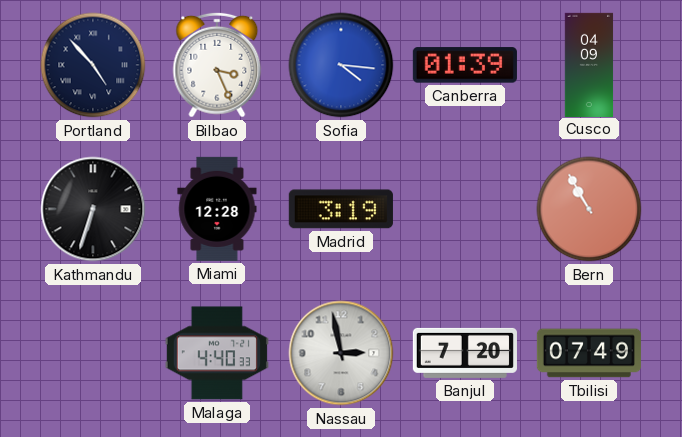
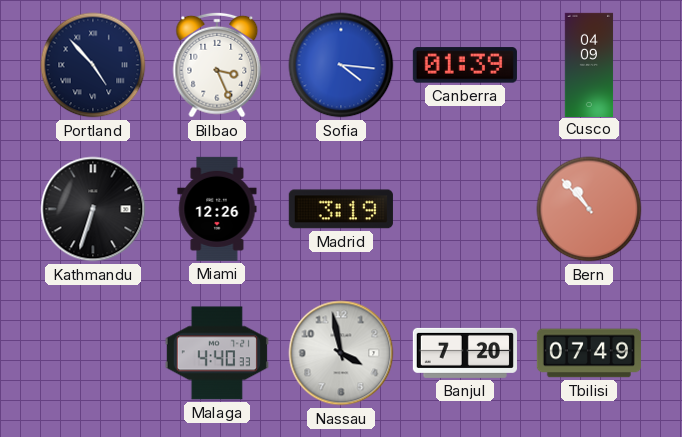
Miami: 12:28 -> 12:26
Bern: 10:55 -> 10:53
Nassau: 2:58 -> 3:58
